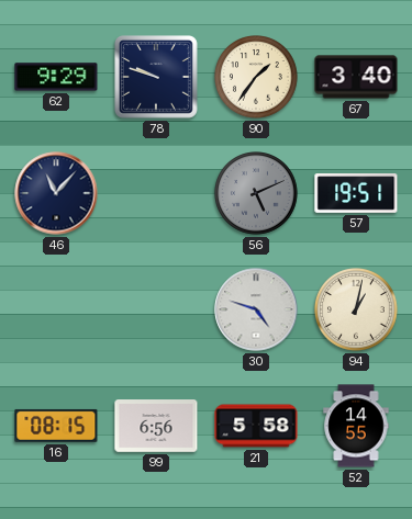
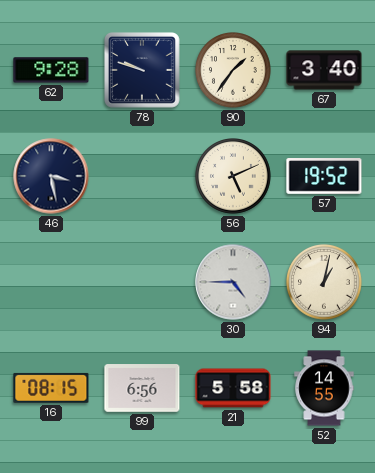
62: 9:29 -> 9:28
46: 11:07 -> 3:28
56 dial: grey -> cream
57: 19:51 -> 19:52
30: 4:48 -> 4:45
